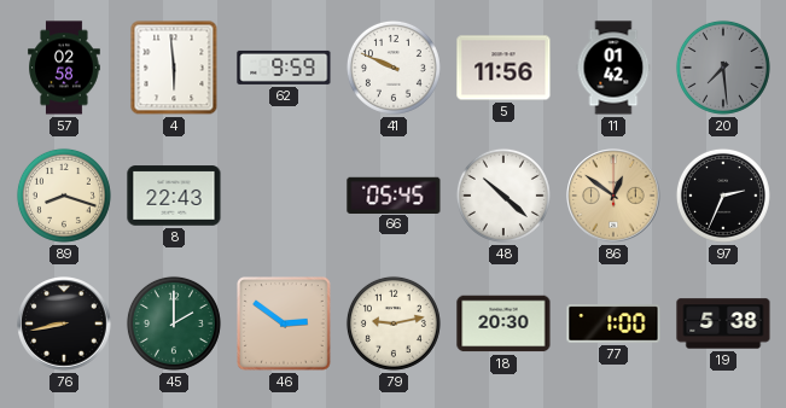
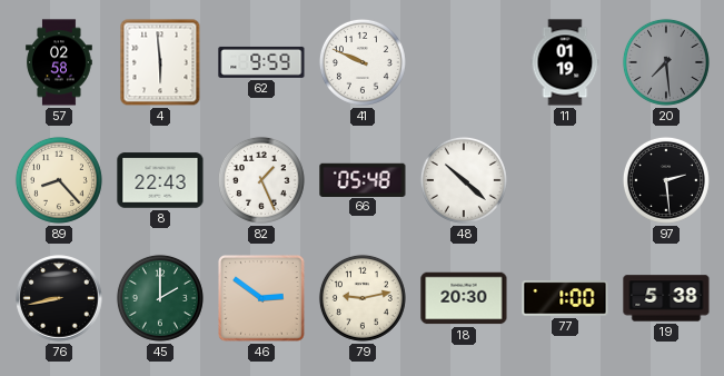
5: 11:56 -> none
11: 01:42 -> 01:19
89: 8:18 -> 8:23
82: none -> 1:26
66: 05:45 -> 05:48
86: 12:51 -> none
97: 2:34 -> 2:29
